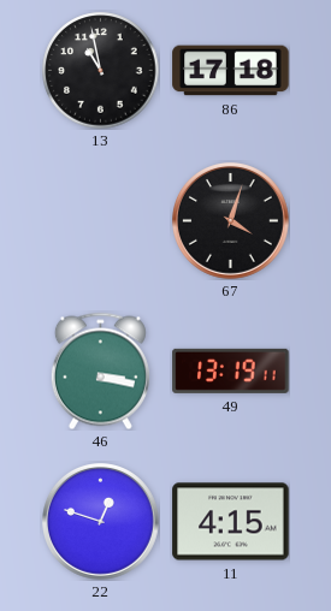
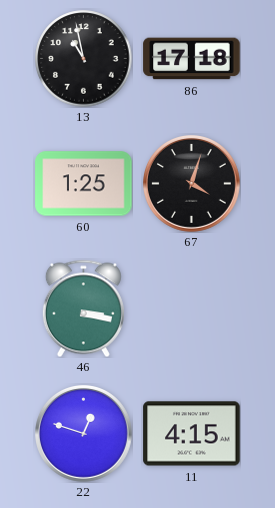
60: none -> 1:25
49: 13:19 -> none
